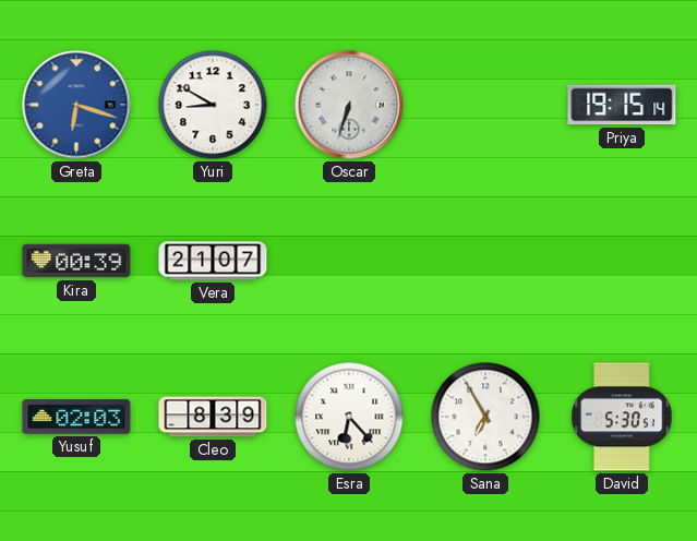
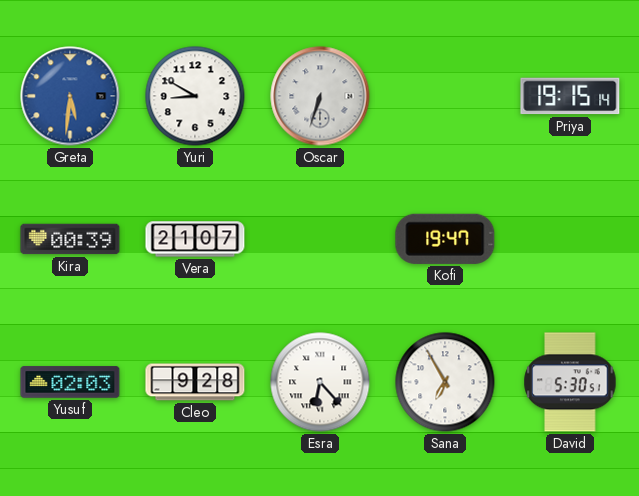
Greta: 6:18 -> 5:31
Kofi: none -> 19:47
Cleo: 8:39 -> 9:28
